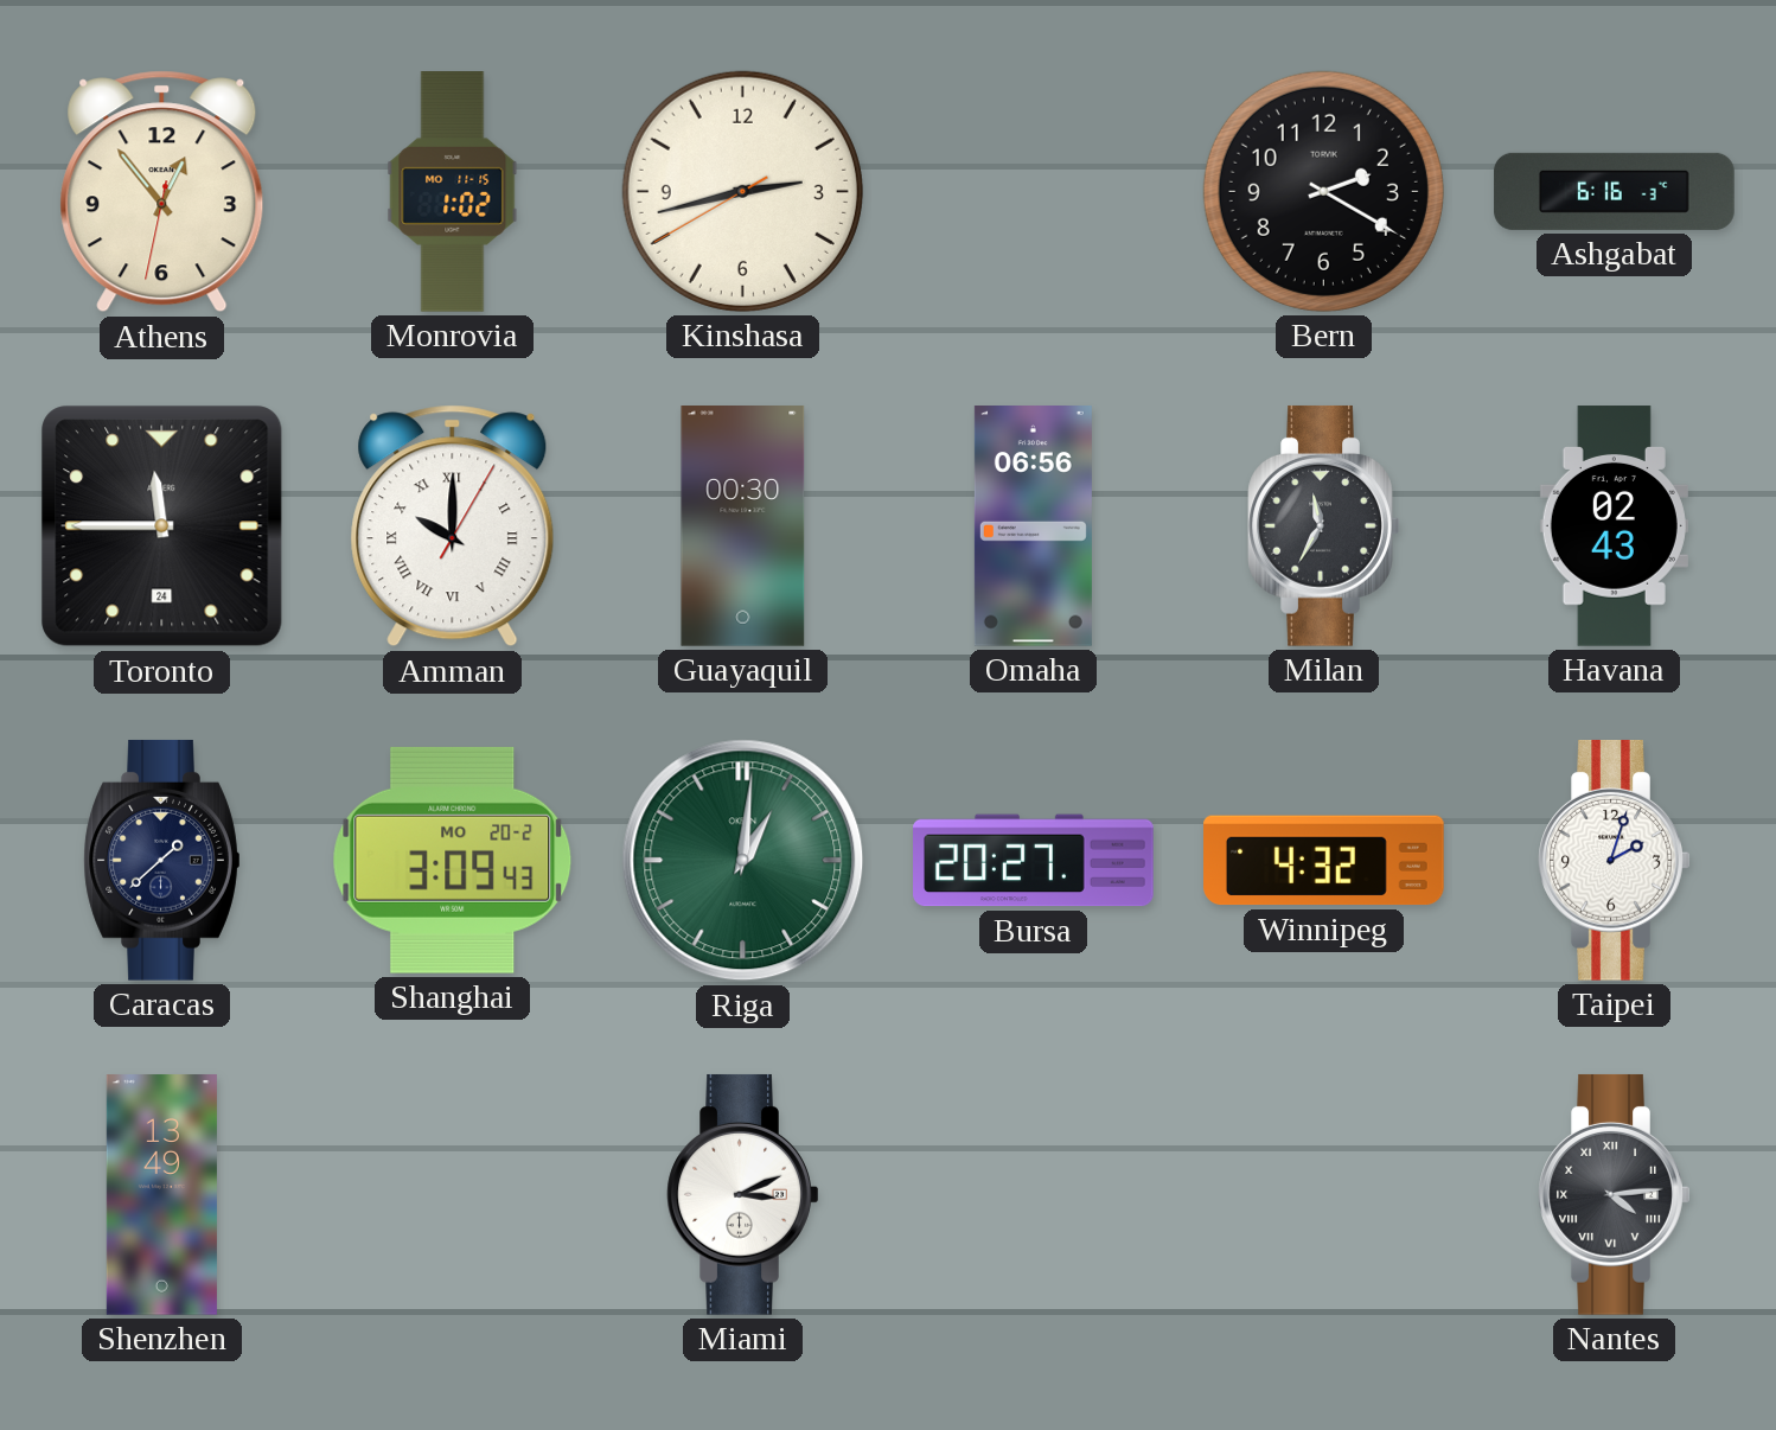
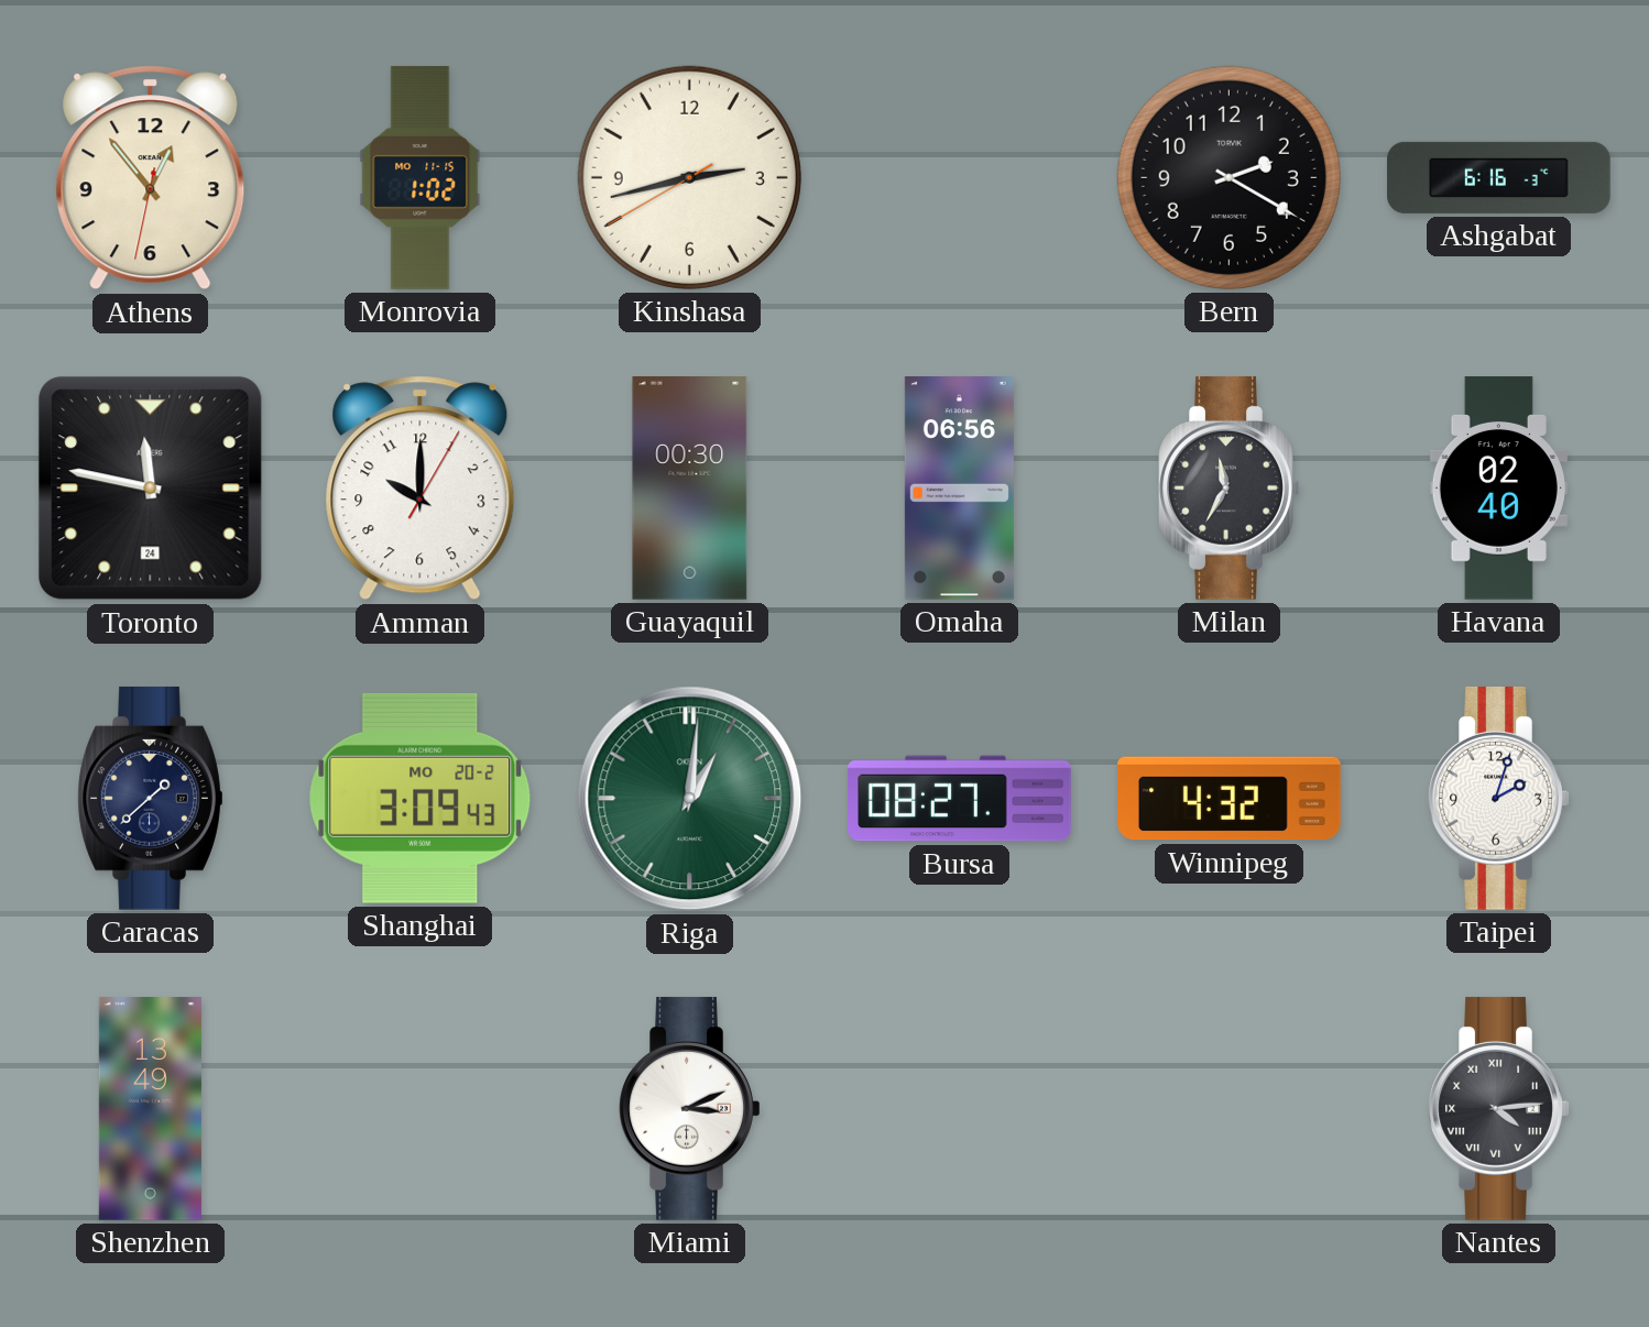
Toronto: 11:45 -> 11:47
Amman numerals: Roman -> Arabic
Havana: 02:43 -> 02:40
Bursa: 20:27 -> 08:27
